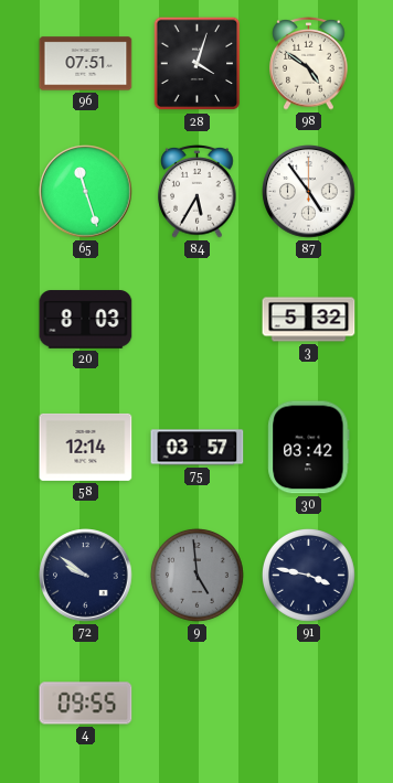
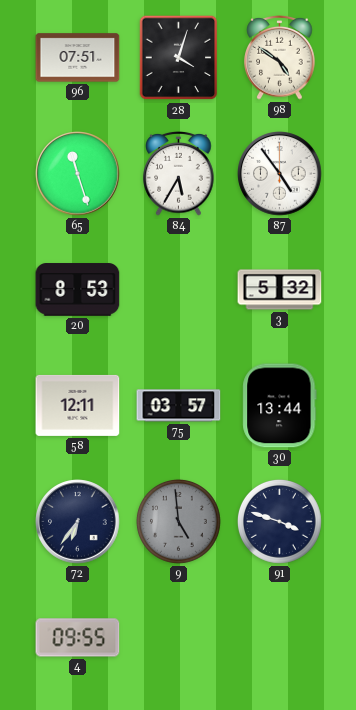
20: 8:03 -> 8:53
58: 12:14 -> 12:11
30: 03:42 -> 13:44
72: 9:51 -> 6:36
91: 3:47 -> 3:48
